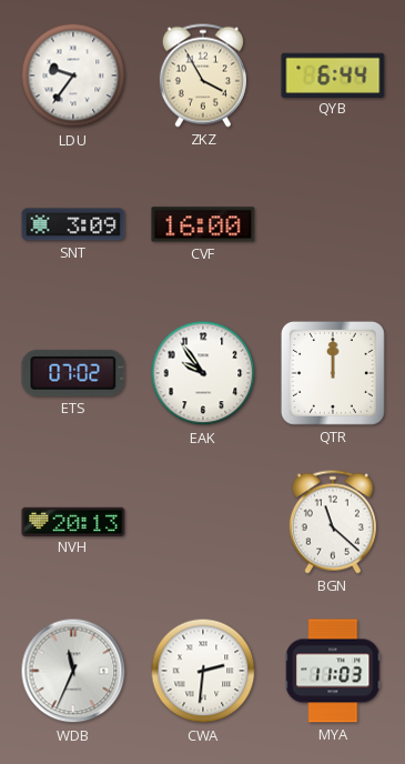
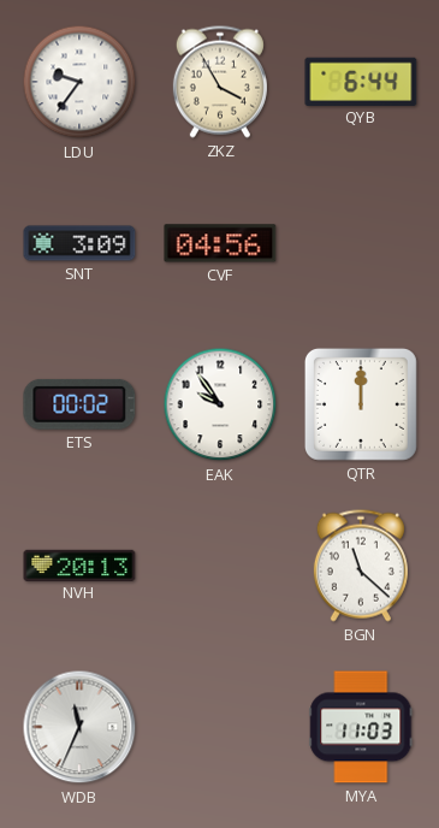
CVF: 16:00 -> 04:56
ETS: 07:02 -> 00:02
CWA: 2:31 -> none
